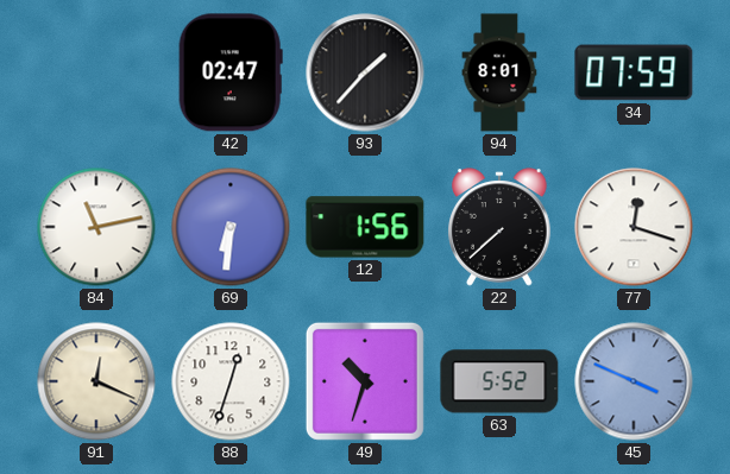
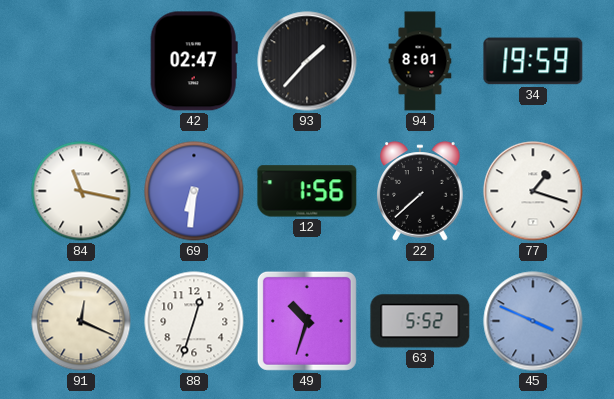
34: 07:59 -> 19:59
84: 11:13 -> 11:17
77: 12:18 -> 1:18
